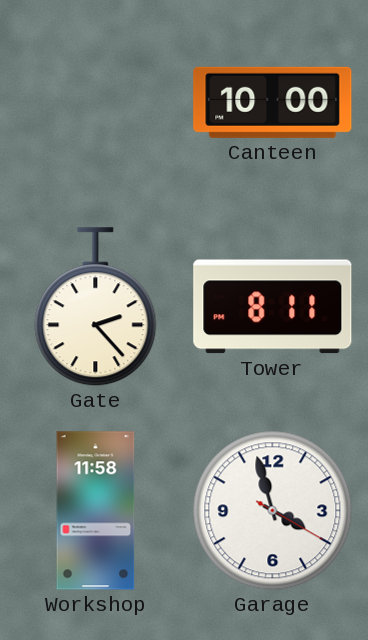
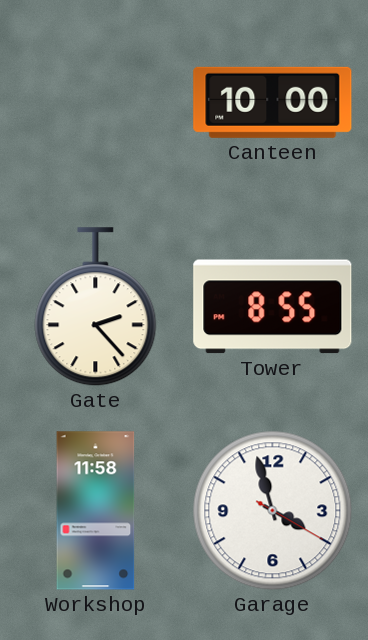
Tower: 8:11 -> 8:55
